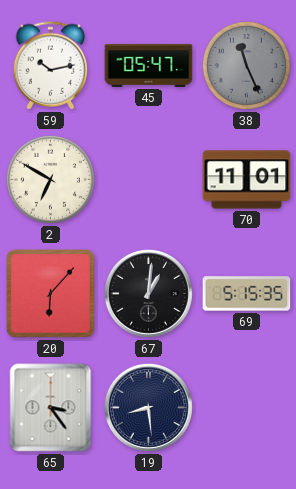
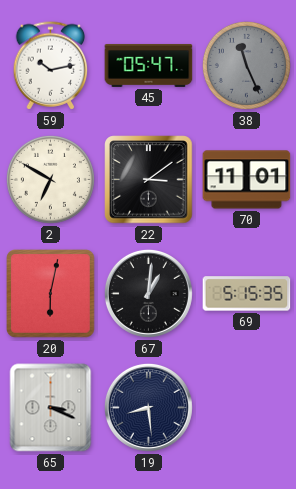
22: none -> 3:09
20: 6:07 -> 6:02
65: 3:24 -> 3:19
